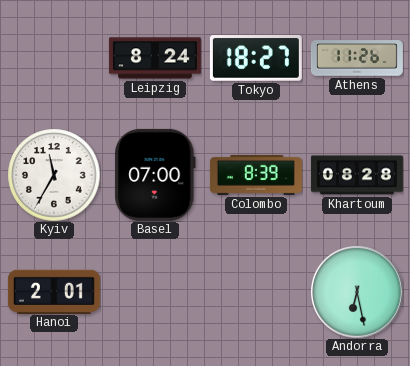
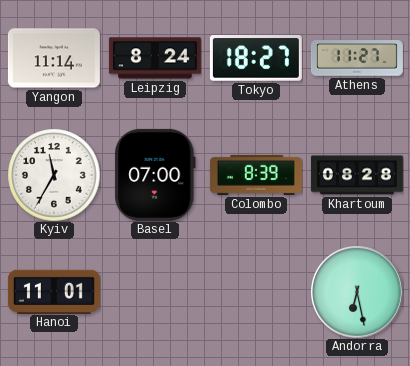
Yangon: none -> 11:14
Athens: 11:26 -> 11:27
Hanoi: 2:01 -> 11:01
